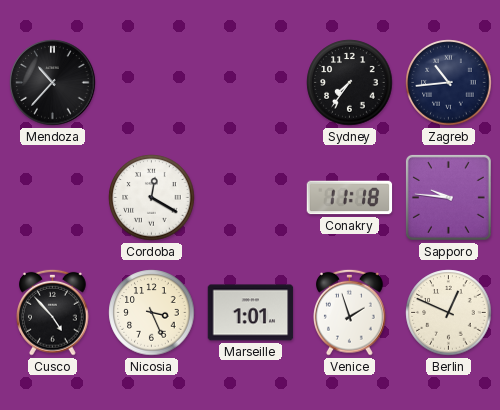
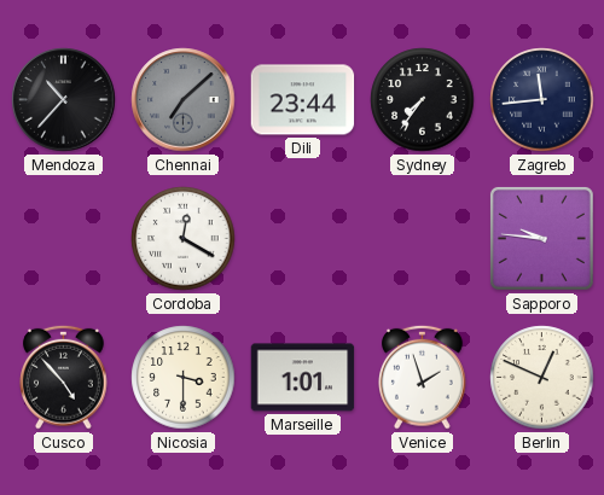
Chennai: none -> 7:08
Dili: none -> 23:44
Zagreb: 10:44 -> 11:44
Conakry: 11:18 -> none
Nicosia: 3:26 -> 3:30
